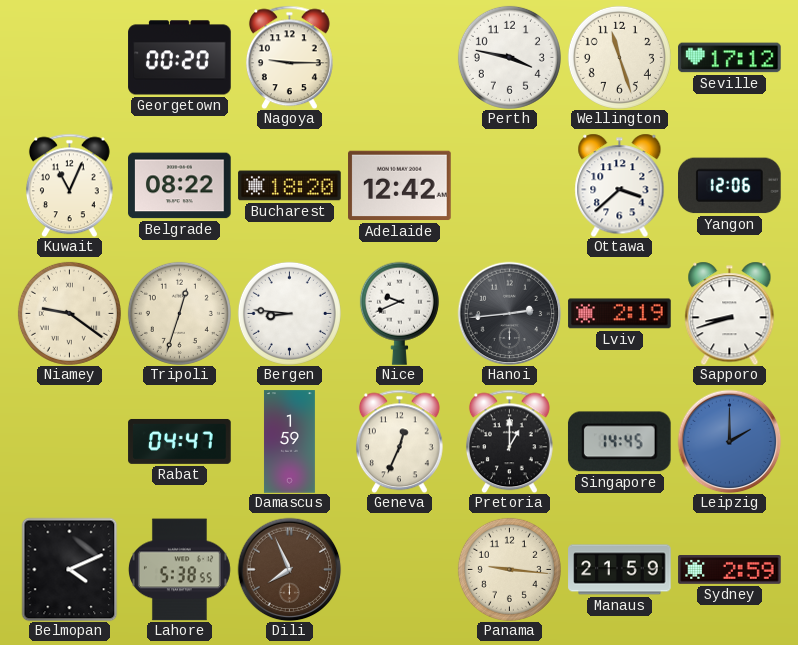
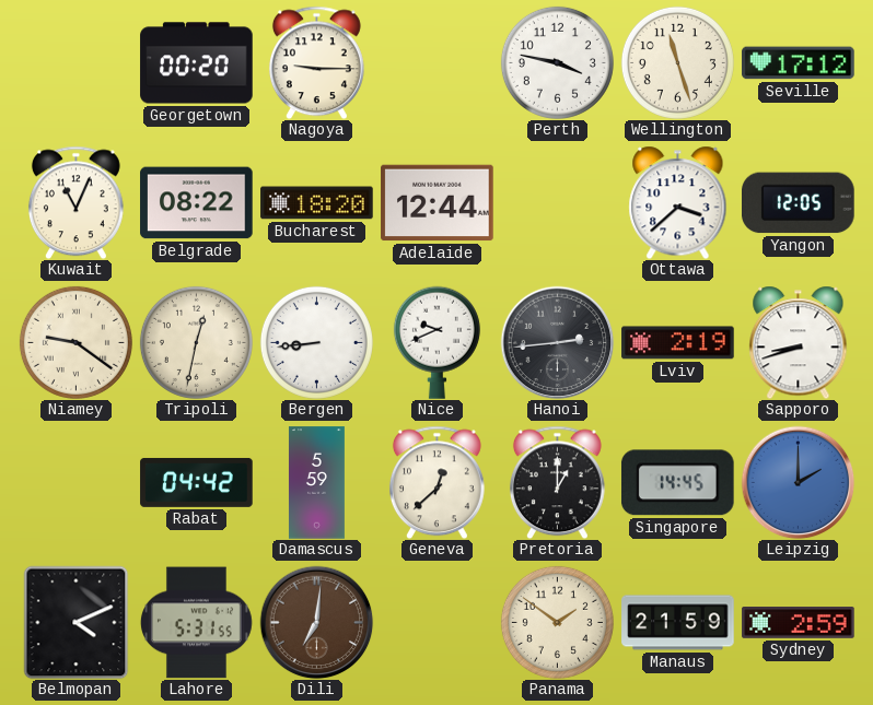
Adelaide: 12:42 -> 12:44
Yangon: 12:06 -> 12:05
Tripoli: 12:33 -> 12:32
Bergen: 8:46 -> 8:44
Rabat: 04:47 -> 04:42
Damascus: 1:59 -> 5:59
Geneva: 12:34 -> 12:38
Lahore: 5:38 -> 5:31
Dili: 7:56 -> 7:01
Panama: 9:16 -> 1:51
